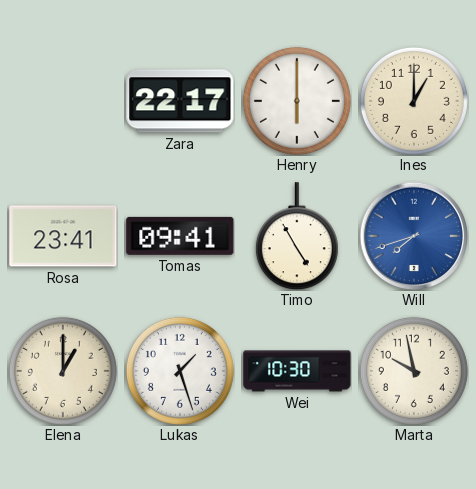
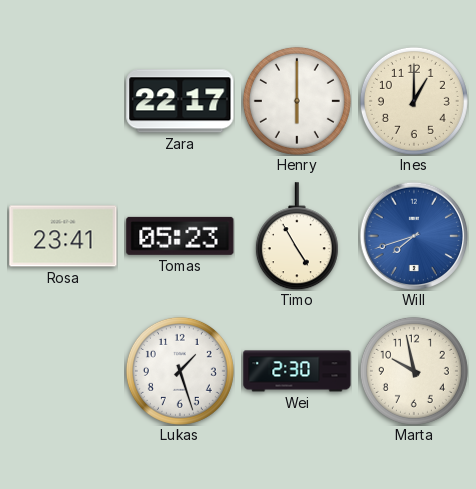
Tomas: 09:41 -> 05:23
Elena: 1:00 -> none
Wei: 10:30 -> 2:30
